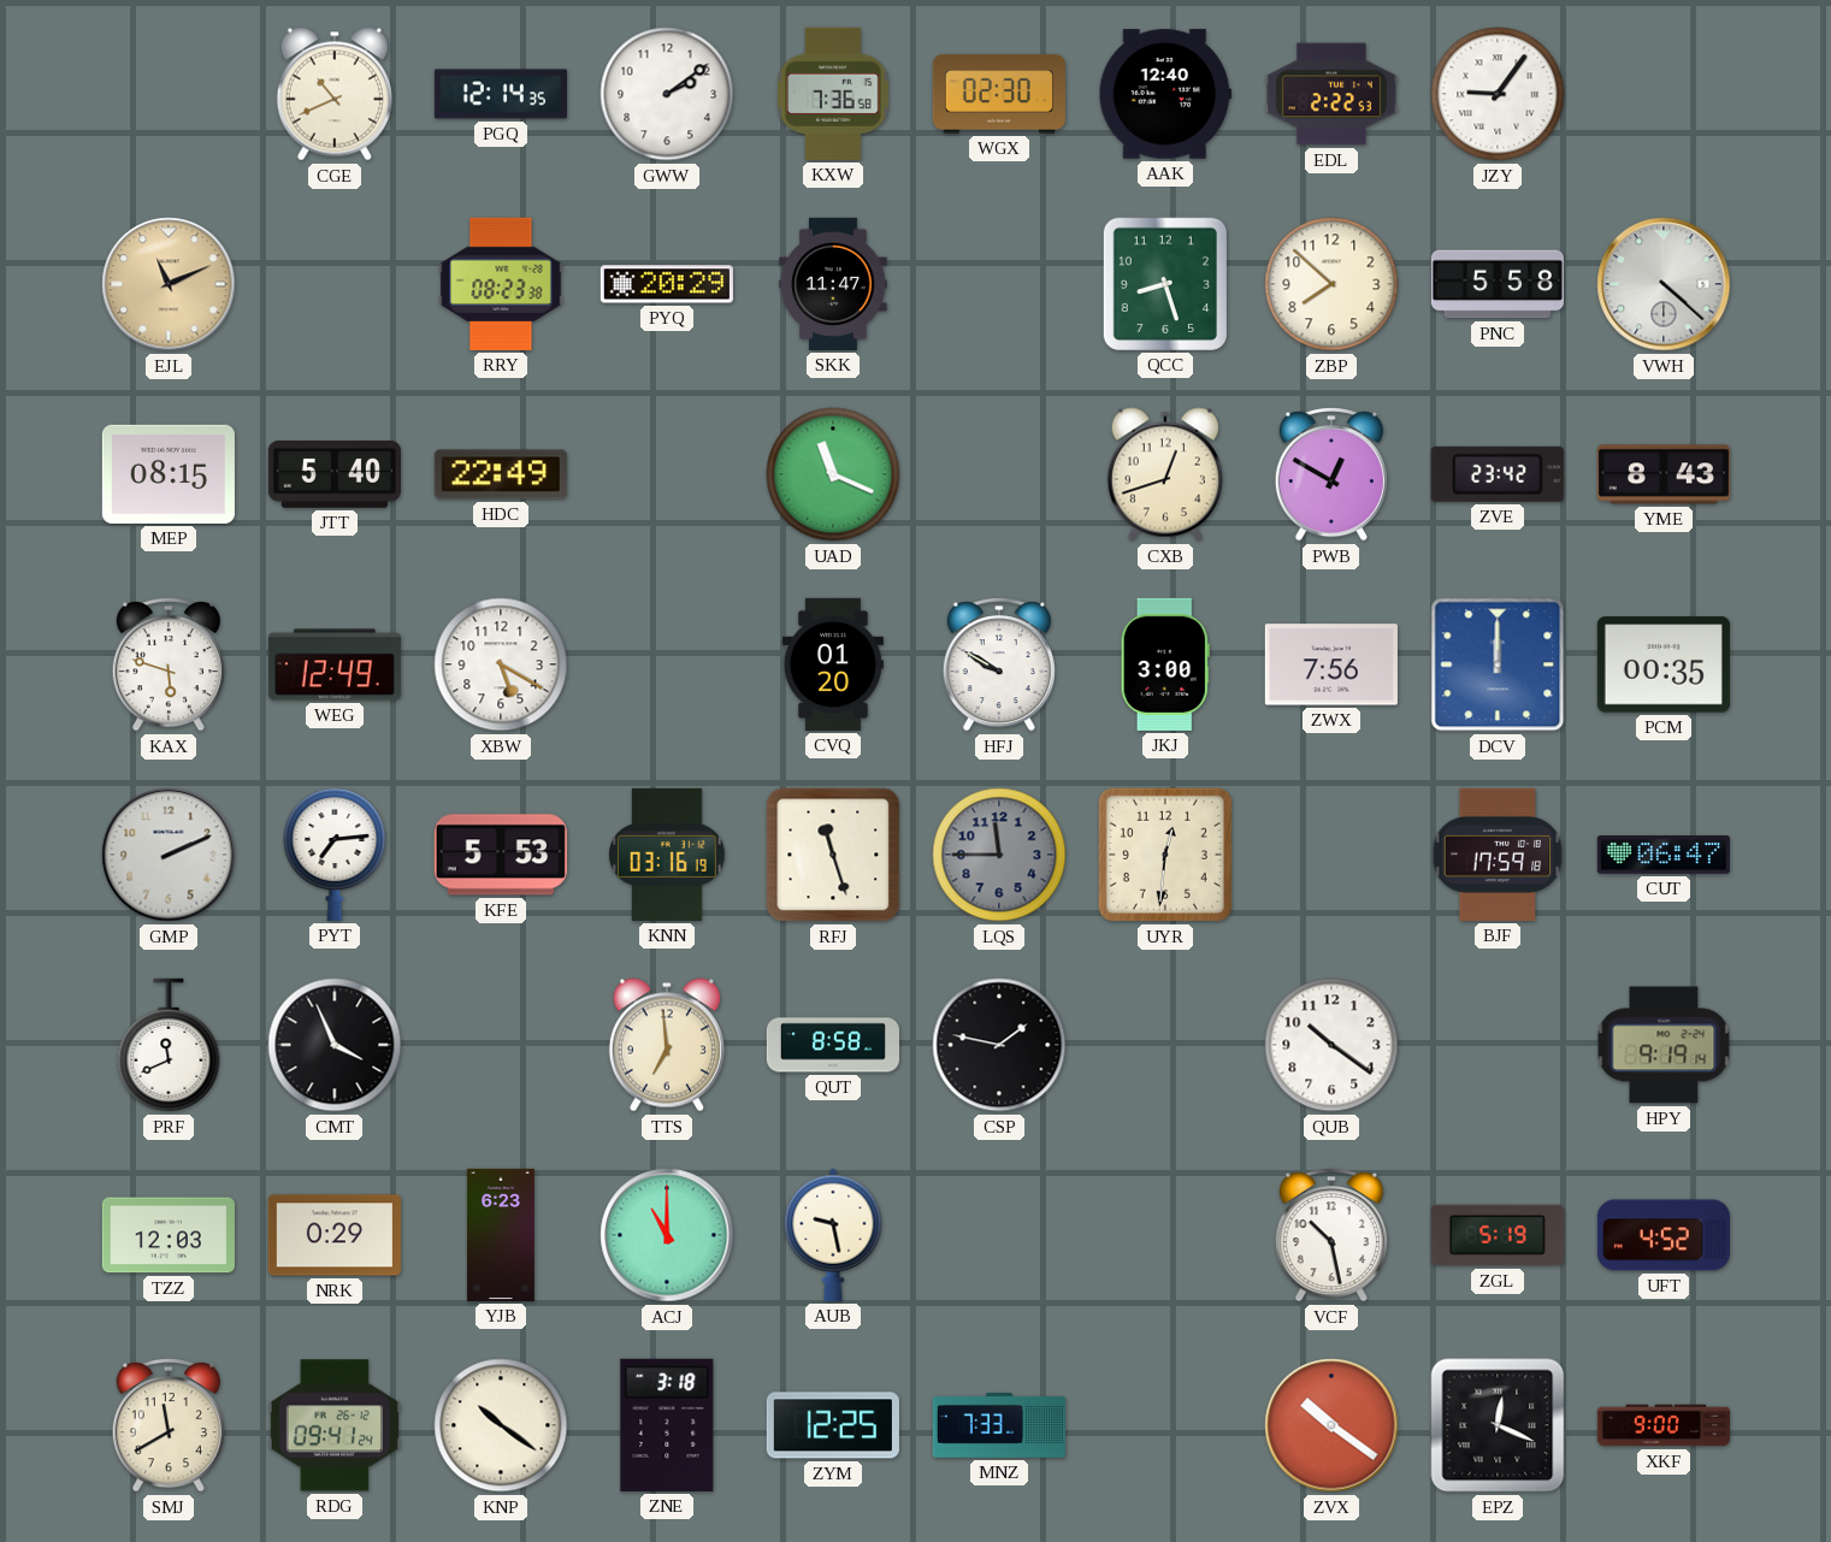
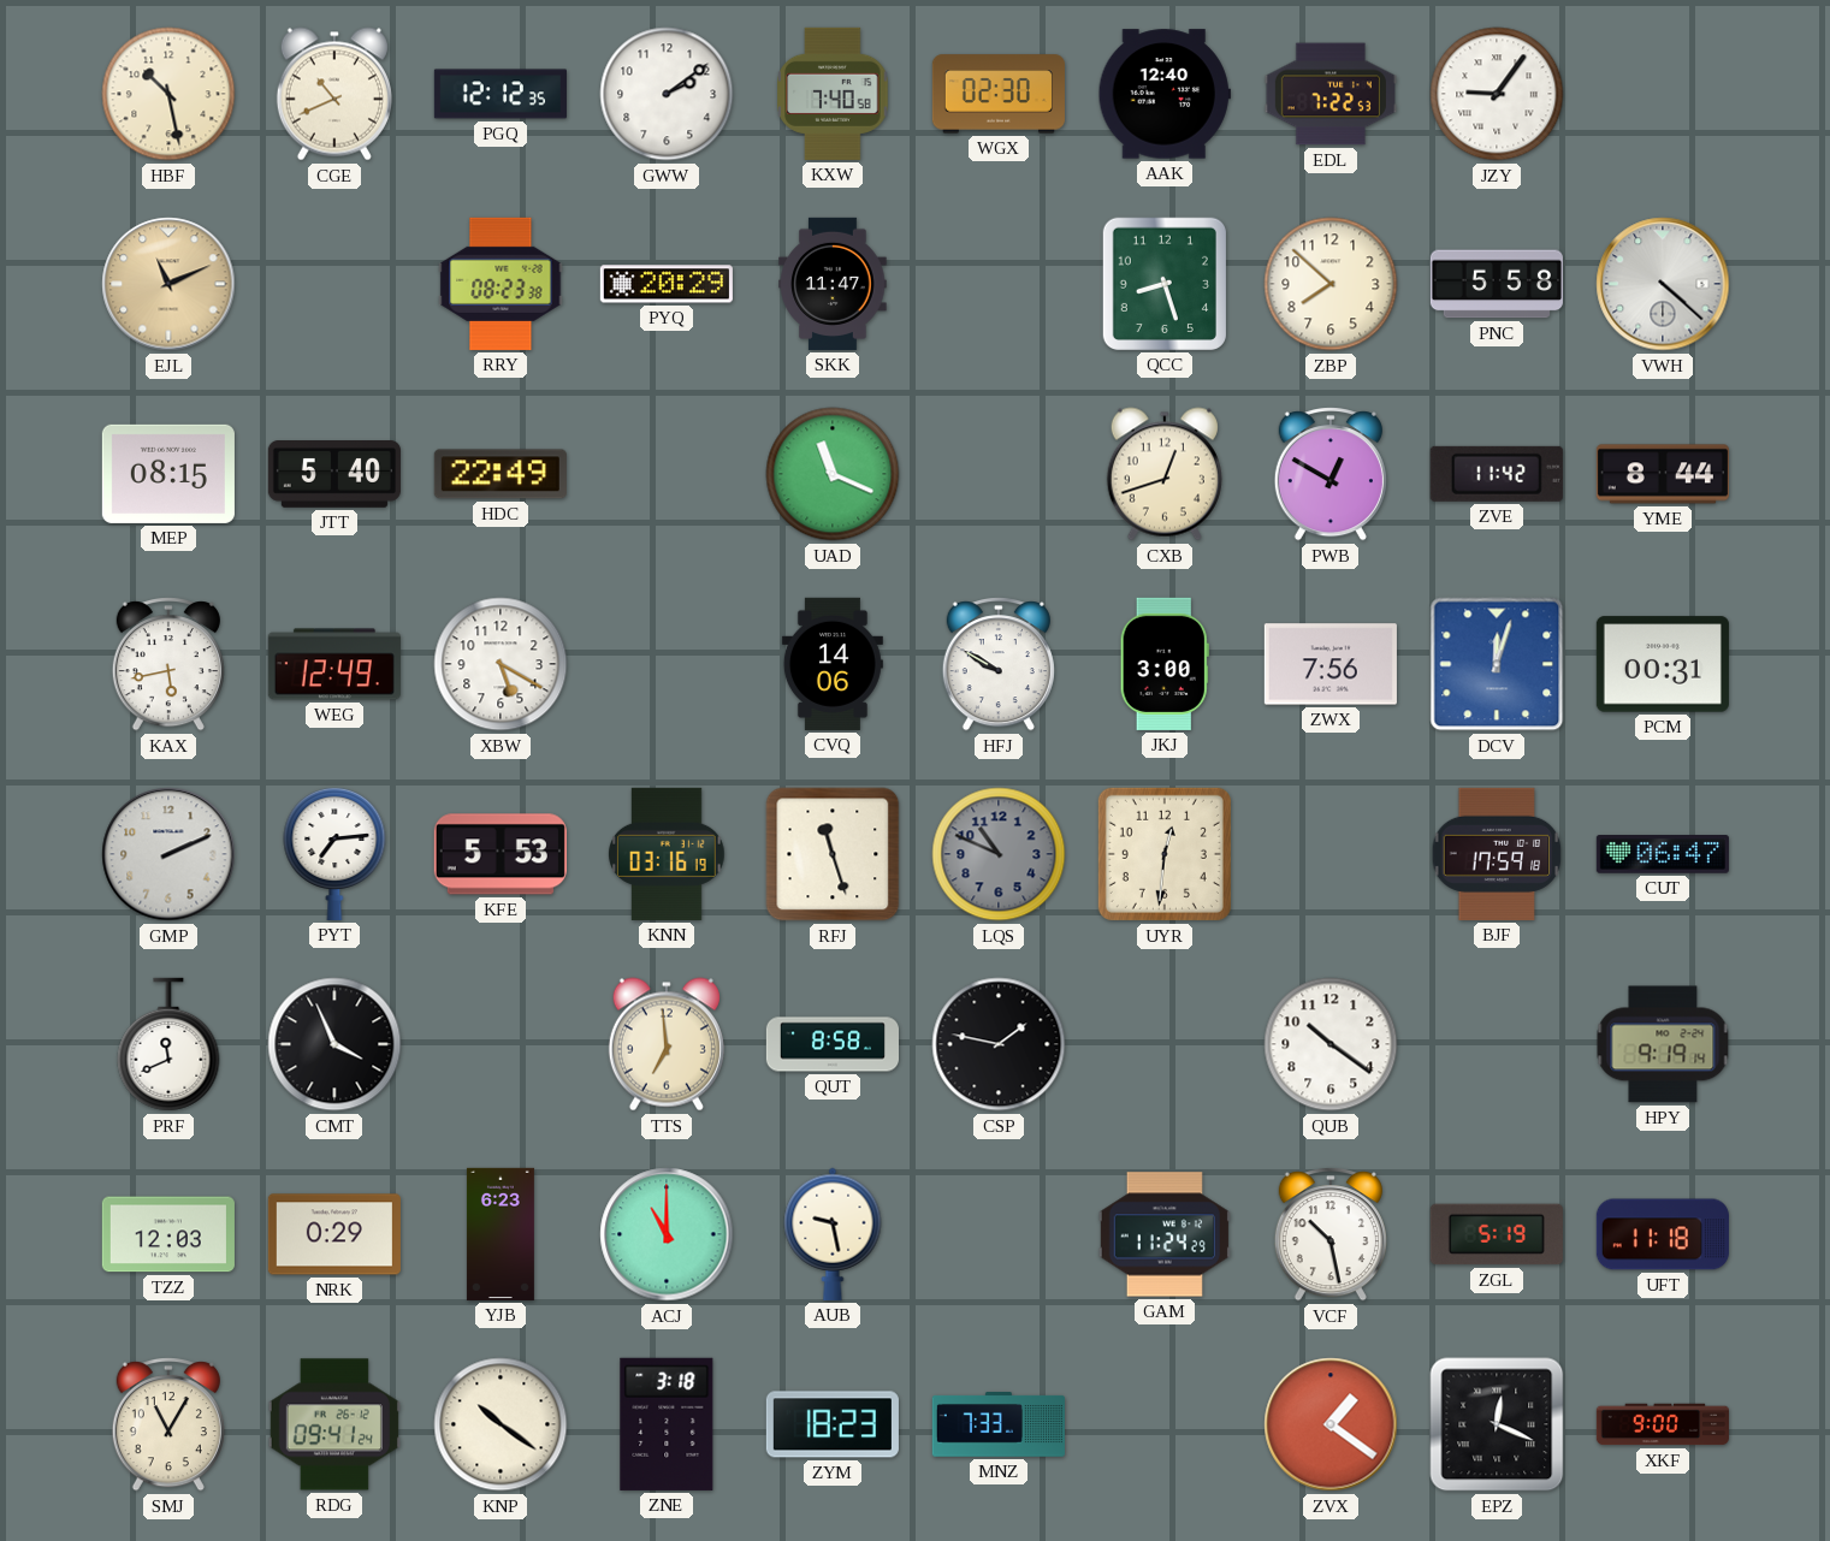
HBF: none -> 10:28
PGQ: 12:14 -> 12:12
KXW: 7:36 -> 7:40
EDL: 2:22 -> 7:22
ZVE: 23:42 -> 11:42
YME: 8:43 -> 8:44
KAX: 5:48 -> 5:43
CVQ: 01:20 -> 14:06
DCV: 12:00 -> 12:03
PCM: 00:35 -> 00:31
LQS: 11:45 -> 10:49
GAM: none -> 11:24
UFT: 4:52 -> 11:18
SMJ: 11:40 -> 11:05
ZYM: 12:25 -> 18:23
ZVX: 10:21 -> 1:21
